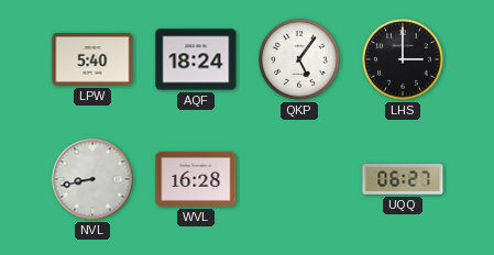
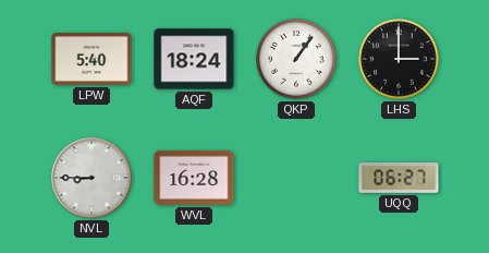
QKP: 5:06 -> 1:06
NVL: 8:43 -> 8:45
